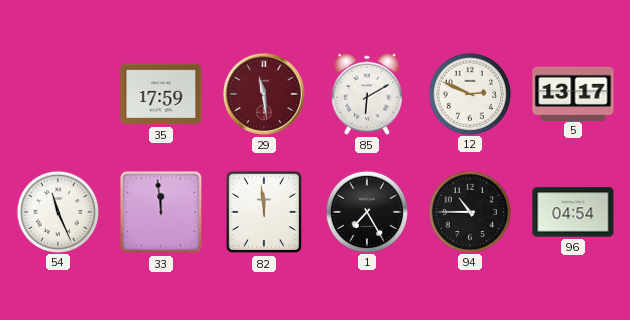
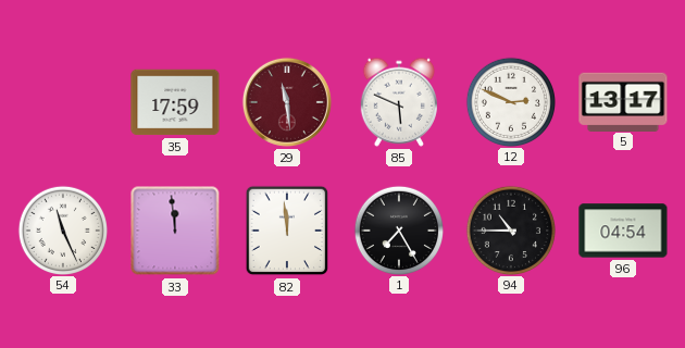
85: 6:10 -> 5:49
